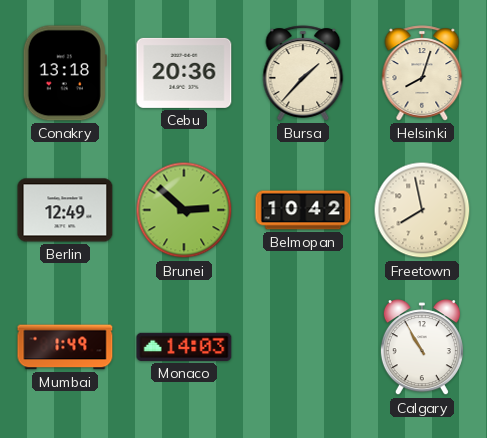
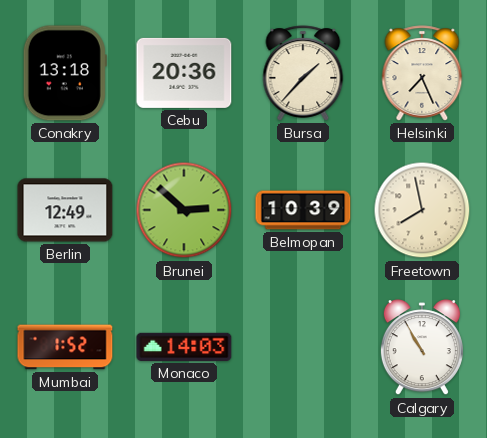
Helsinki: 8:03 -> 7:26
Belmopan: 10:42 -> 10:39
Mumbai: 1:49 -> 1:52
